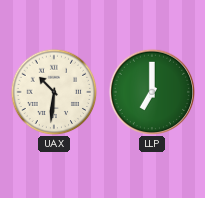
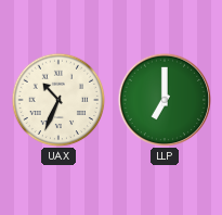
UAX: 10:31 -> 10:34
